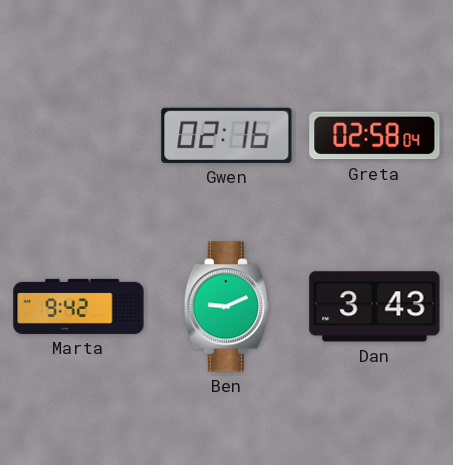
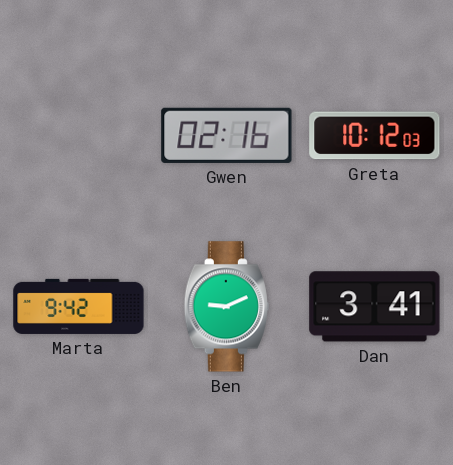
Greta: 02:58 -> 10:12
Dan: 3:43 -> 3:41
